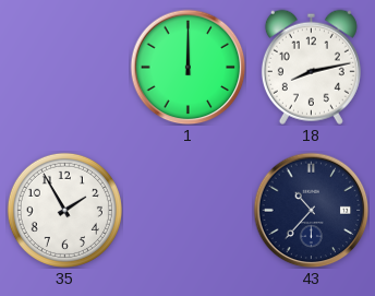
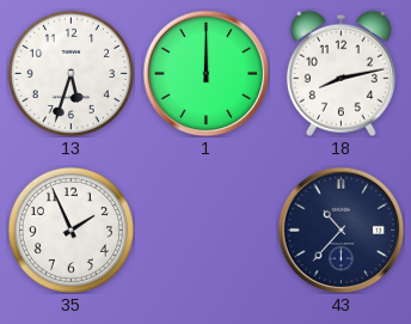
13: none -> 5:33
35: 1:55 -> 1:56
